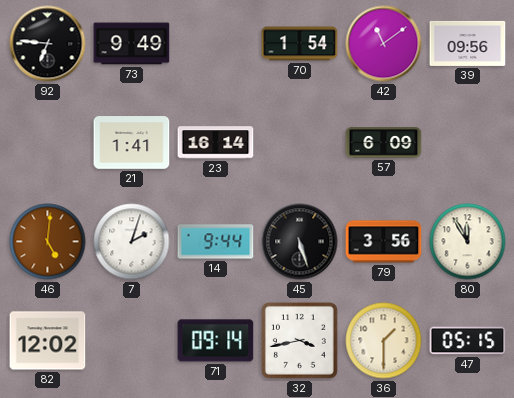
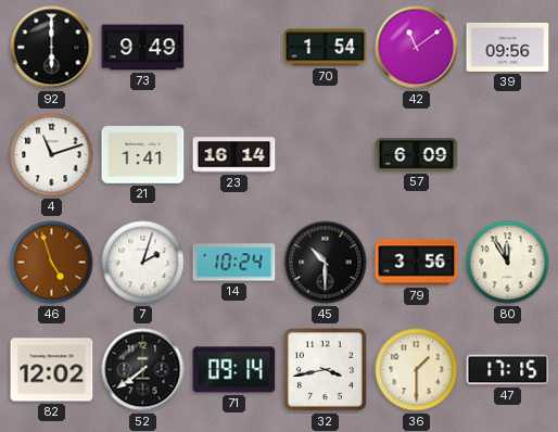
92: 6:46 -> 6:00
4: none -> 11:12
46: 5:01 -> 4:57
14: 9:44 -> 10:24
45: 5:27 -> 10:30
52: none -> 7:39
47: 05:15 -> 17:15
